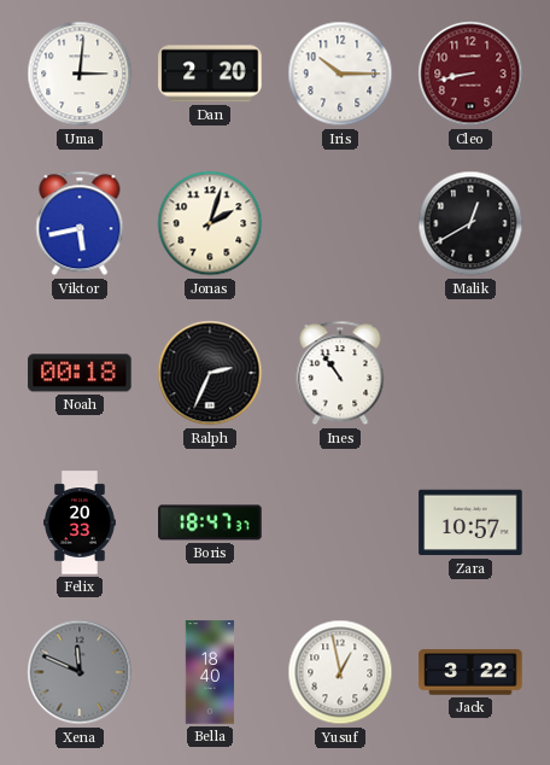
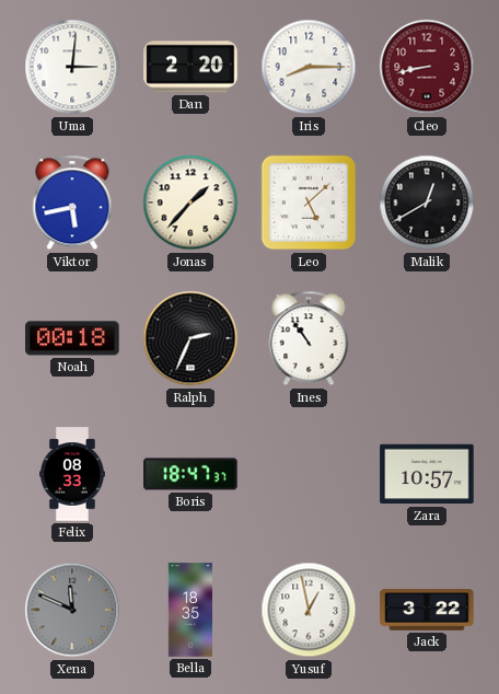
Iris: 10:15 -> 8:15
Jonas: 2:03 -> 1:37
Leo: none -> 5:08
Felix: 20:33 -> 08:33
Bella: 18:40 -> 18:35
